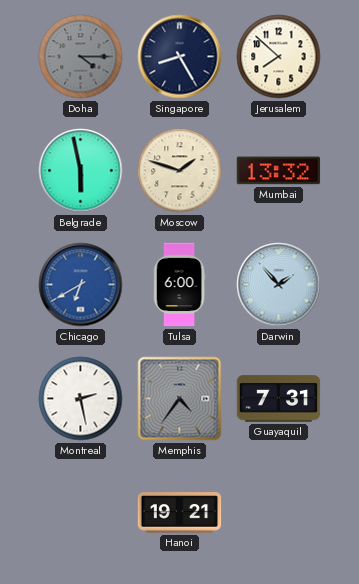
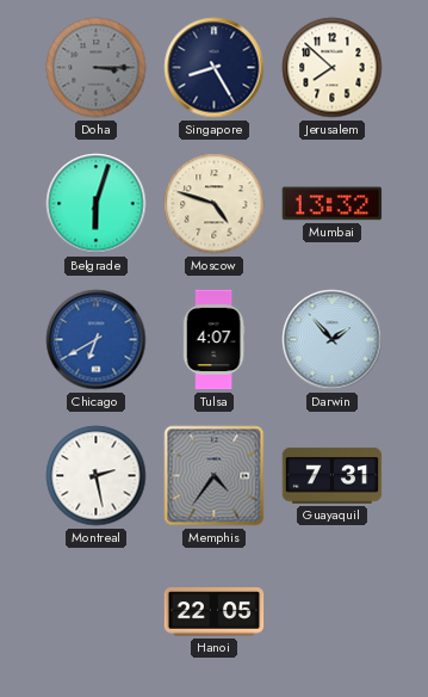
Doha: 4:15 -> 3:15
Belgrade: 5:58 -> 6:03
Moscow: 1:48 -> 4:48
Tulsa: 6:00 -> 4:07
Hanoi: 19:21 -> 22:05
